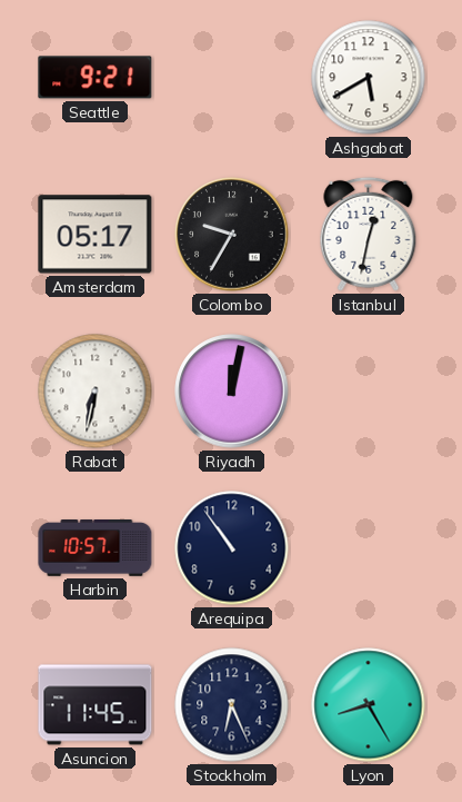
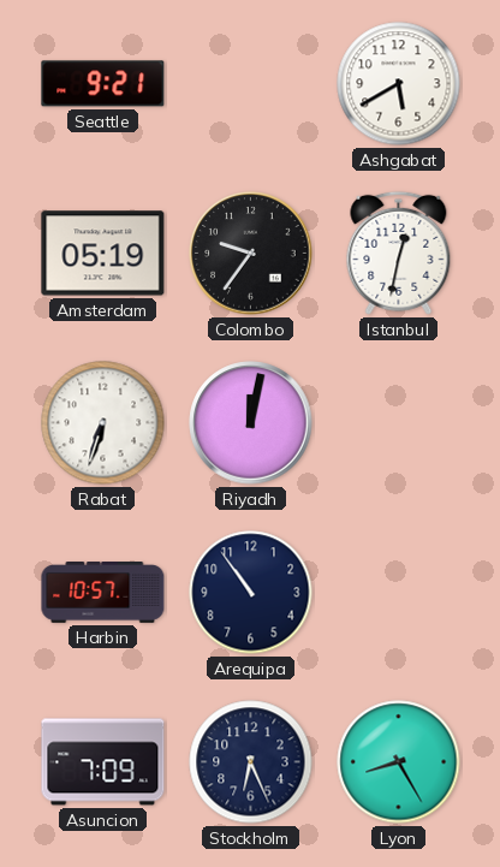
Amsterdam: 05:17 -> 05:19
Colombo: 9:35 -> 9:36
Rabat: 6:32 -> 6:33
Asuncion: 11:45 -> 7:09
